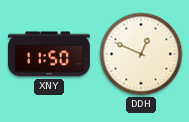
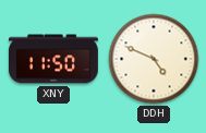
DDH: 12:49 -> 4:49
